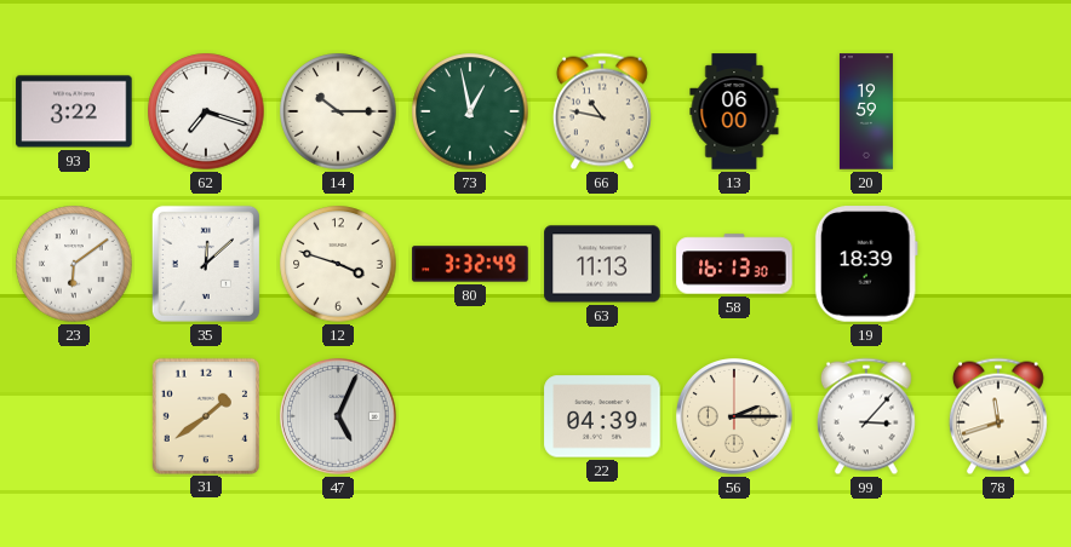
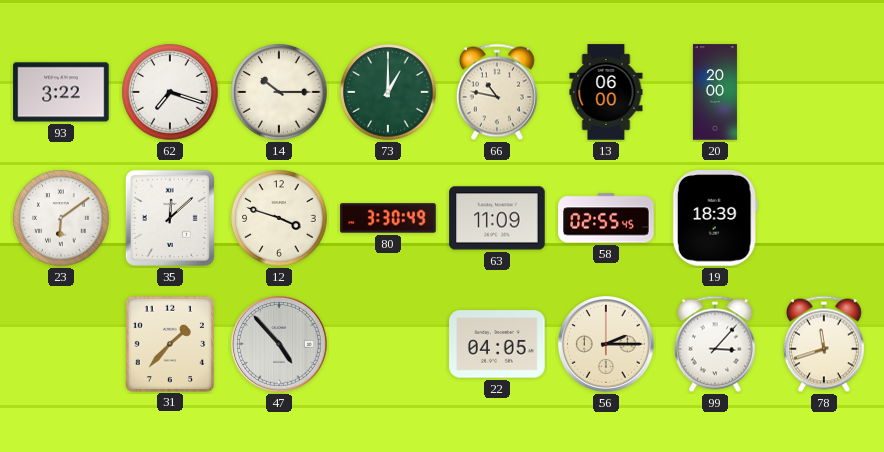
73: 12:58 -> 1:00
20: 19:59 -> 20:00
80: 3:32 -> 3:30
63: 11:13 -> 11:09
58: 16:13 -> 02:55
31: 1:39 -> 1:37
47: 5:04 -> 4:53
22: 04:39 -> 04:05
